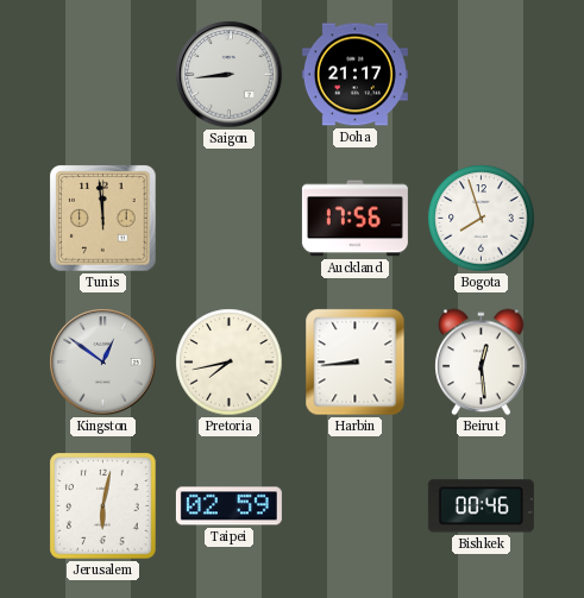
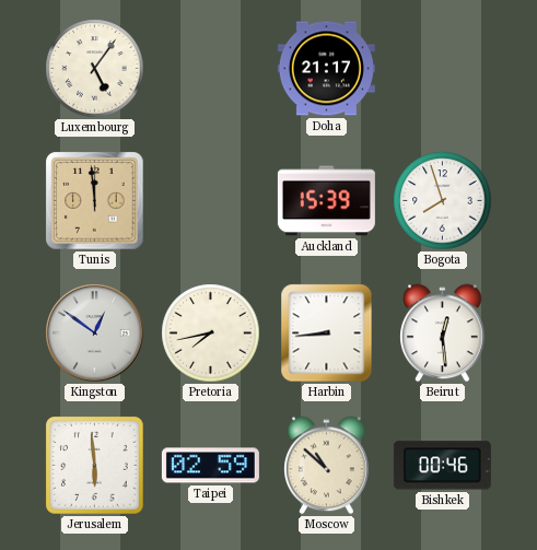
Luxembourg: none -> 5:06
Saigon: 8:44 -> none
Auckland: 17:56 -> 15:39
Jerusalem: 6:02 -> 5:59
Moscow: none -> 10:52
